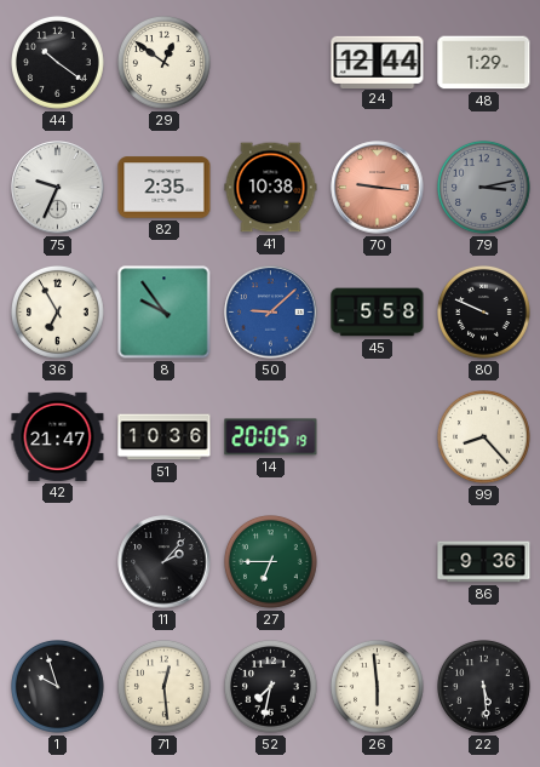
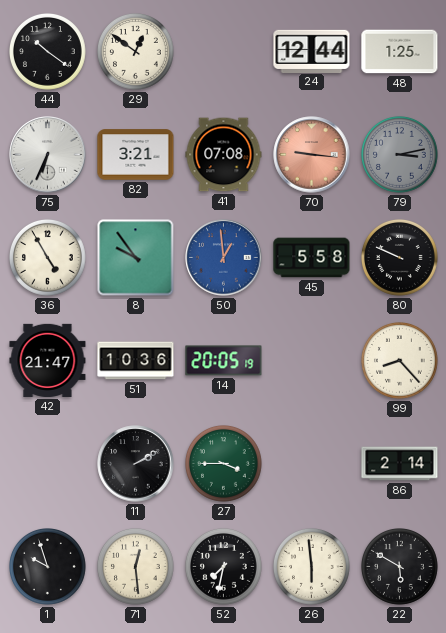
48: 1:29 -> 1:25
75: 9:34 -> 6:34
82: 2:35 -> 3:21
41: 10:38 -> 07:08
36: 6:55 -> 4:55
50: 9:08 -> 12:59
11: 2:07 -> 2:10
27: 6:45 -> 3:45
86: 9:36 -> 2:14
22: 5:29 -> 5:50
